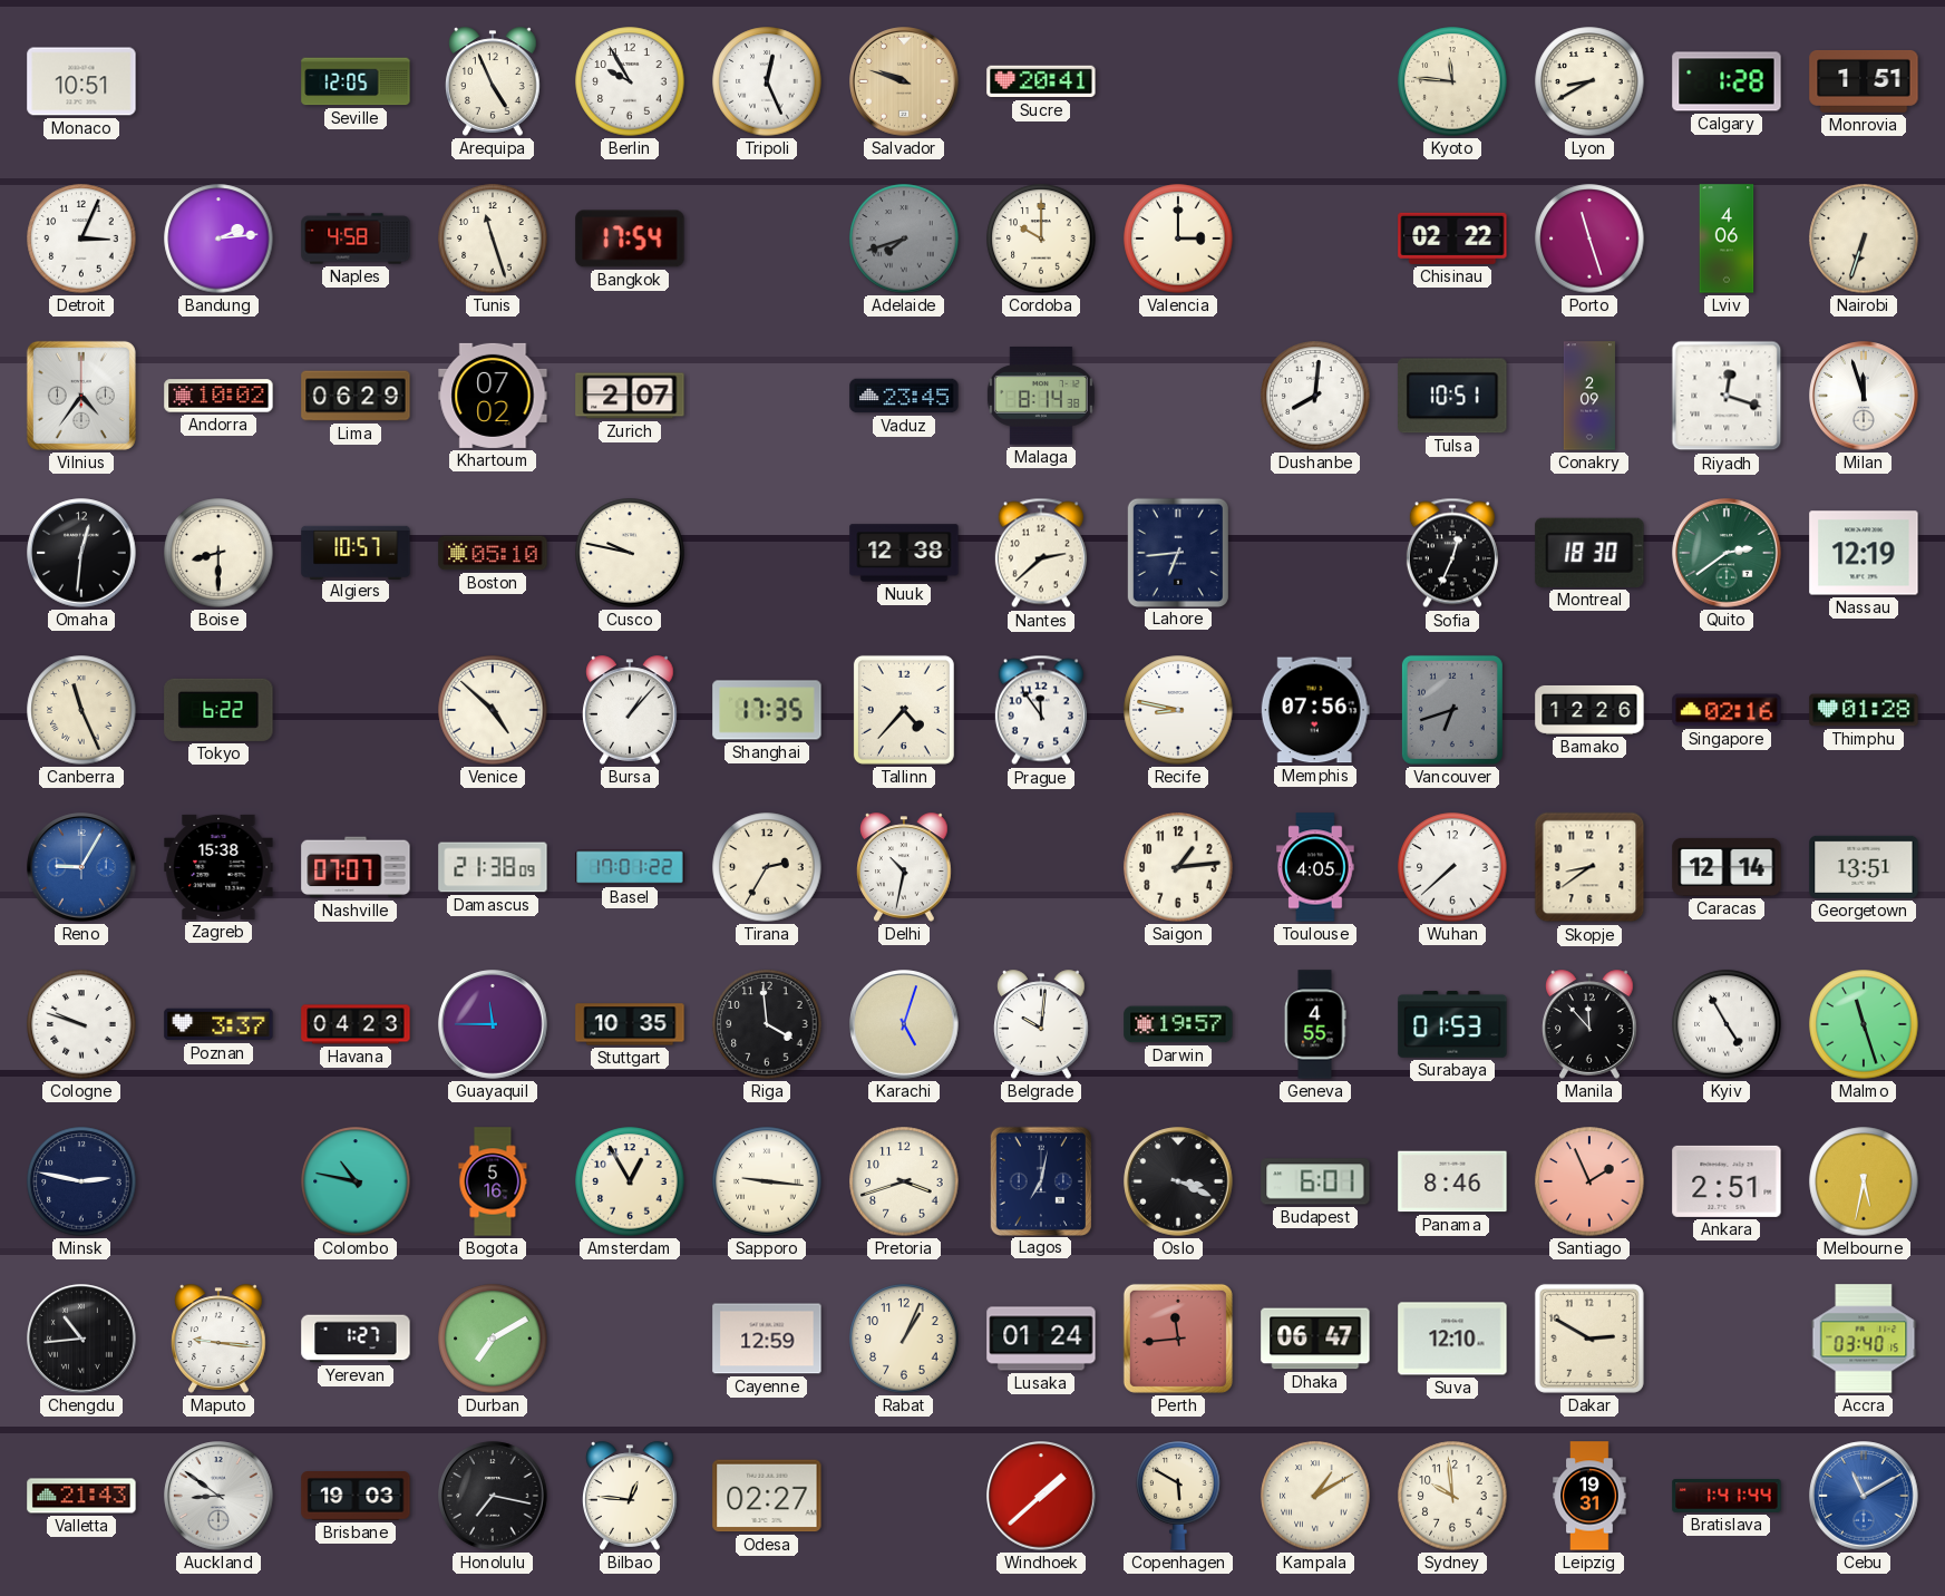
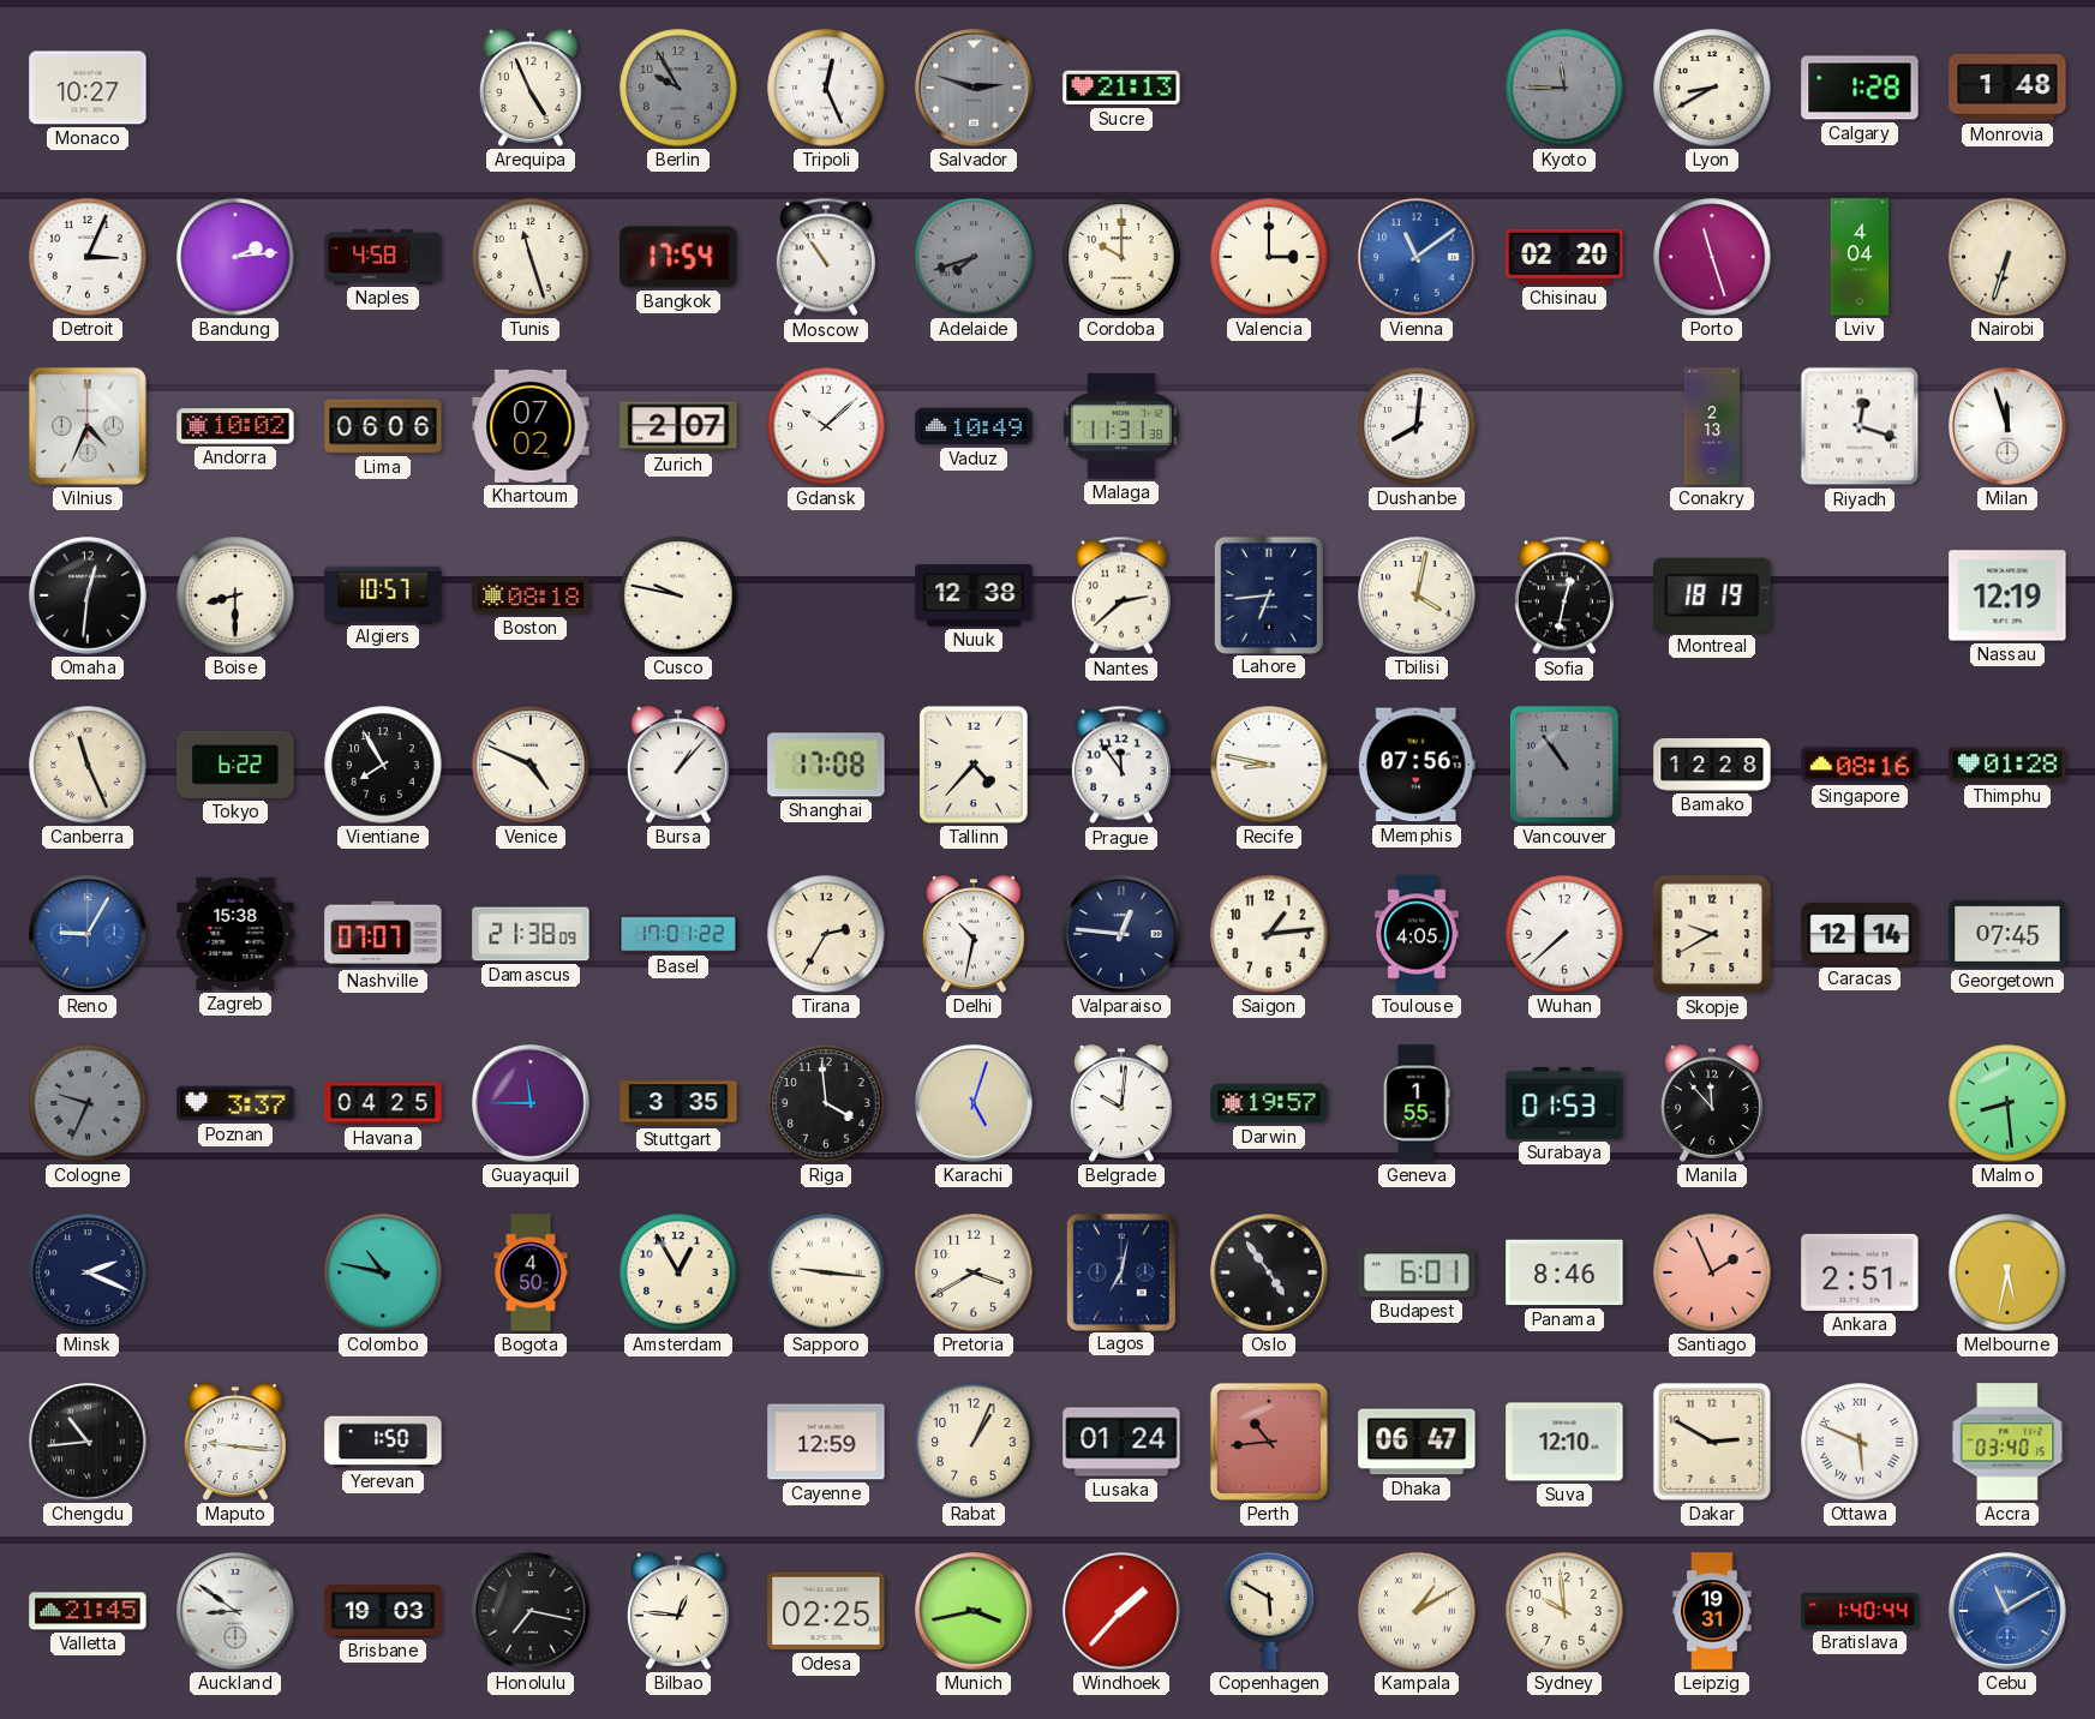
Monaco: 10:51 -> 10:27
Seville: 12:05 -> none
Berlin dial: white -> grey
Salvador: 9:48 -> 2:48
Salvador dial: champagne -> grey
Sucre: 20:41 -> 21:13
Kyoto: 11:46 -> 11:45
Kyoto dial: cream -> grey
Monrovia: 1:51 -> 1:48
Moscow: none -> 10:54
Vienna: none -> 11:09
Chisinau: 02:22 -> 02:20
Lviv: 4:06 -> 4:04
Vilnius: 4:36 -> 4:34
Lima: 06:29 -> 06:06
Gdansk: none -> 10:08
Vaduz: 23:45 -> 10:49
Malaga: 8:14 -> 11:31
Tulsa: 10:51 -> none
Conakry: 2:09 -> 2:13
Boston: 05:10 -> 08:18
Tbilisi: none -> 4:02
Sofia: 12:34 -> 12:32
Montreal: 18:30 -> 18:19
Quito: 2:39 -> none
Vientiane: none -> 7:55
Venice: 4:52 -> 4:49
Shanghai: 17:35 -> 17:08
Vancouver: 6:42 -> 10:54
Bamako: 12:26 -> 12:28
Singapore: 02:16 -> 08:16
Valparaiso: none -> 12:46
Skopje: 8:39 -> 9:40
Georgetown: 13:51 -> 07:45
Cologne: 9:48 -> 9:34
Cologne dial: white -> grey
Havana: 04:23 -> 04:25
Stuttgart: 10:35 -> 3:35
Geneva: 4:55 -> 1:55
Kyiv: 4:55 -> none
Malmo: 11:27 -> 8:29
Minsk: 2:47 -> 2:19
Bogota: 5:16 -> 4:50
Pretoria: 3:42 -> 3:40
Oslo: 3:19 -> 4:54
Yerevan: 1:27 -> 1:50
Durban: 7:10 -> none
Perth: 11:44 -> 10:44
Ottawa: none -> 5:49
Valletta: 21:43 -> 21:45
Odesa: 02:27 -> 02:25
Munich: none -> 3:43
Windhoek: 1:38 -> 1:37
Bratislava: 1:41 -> 1:40
